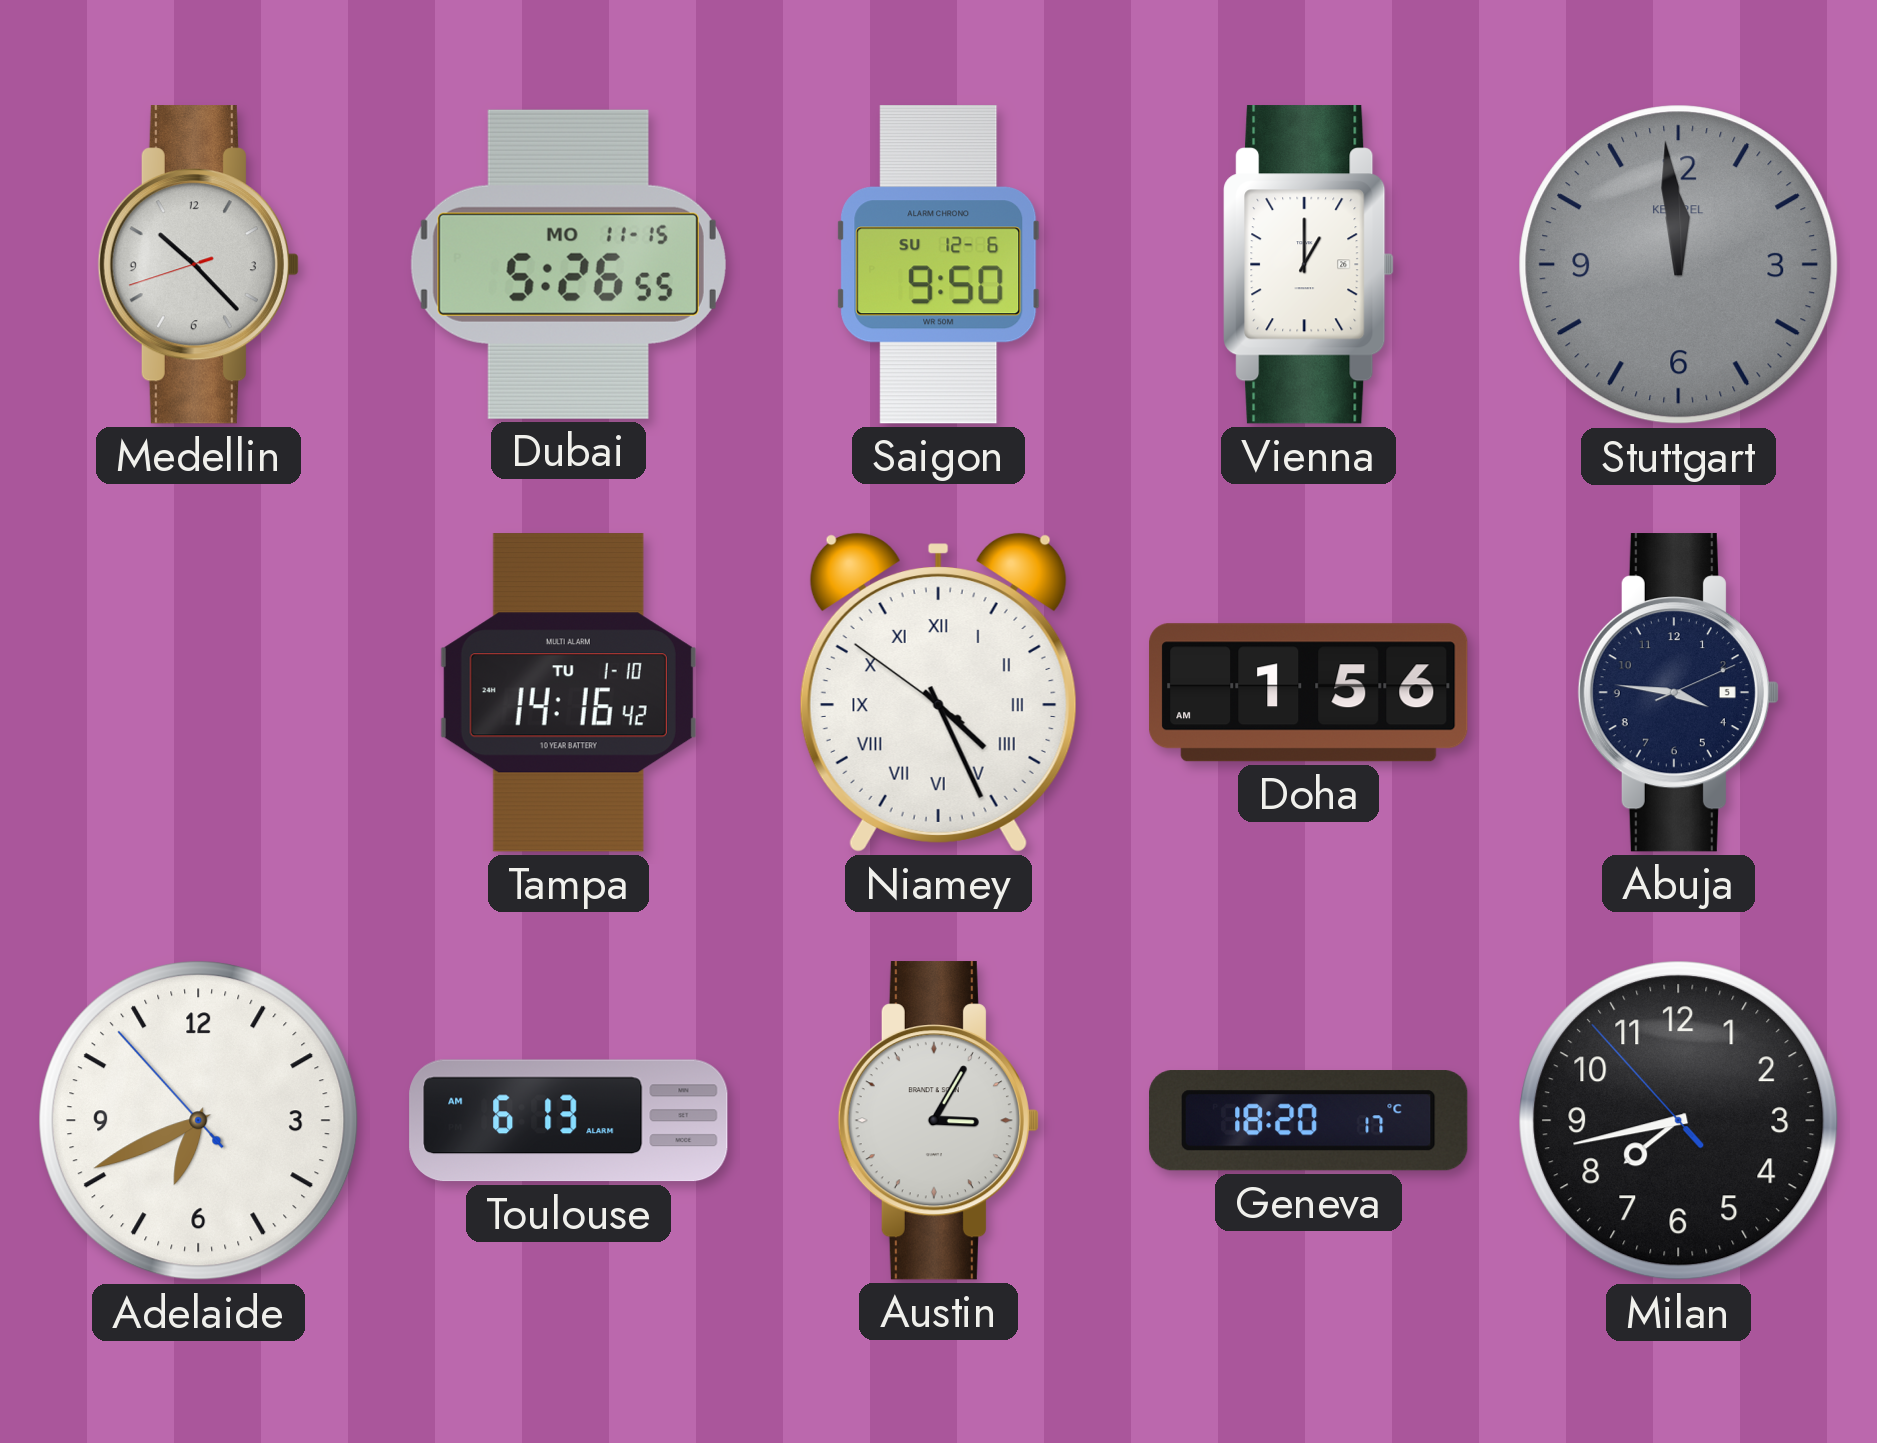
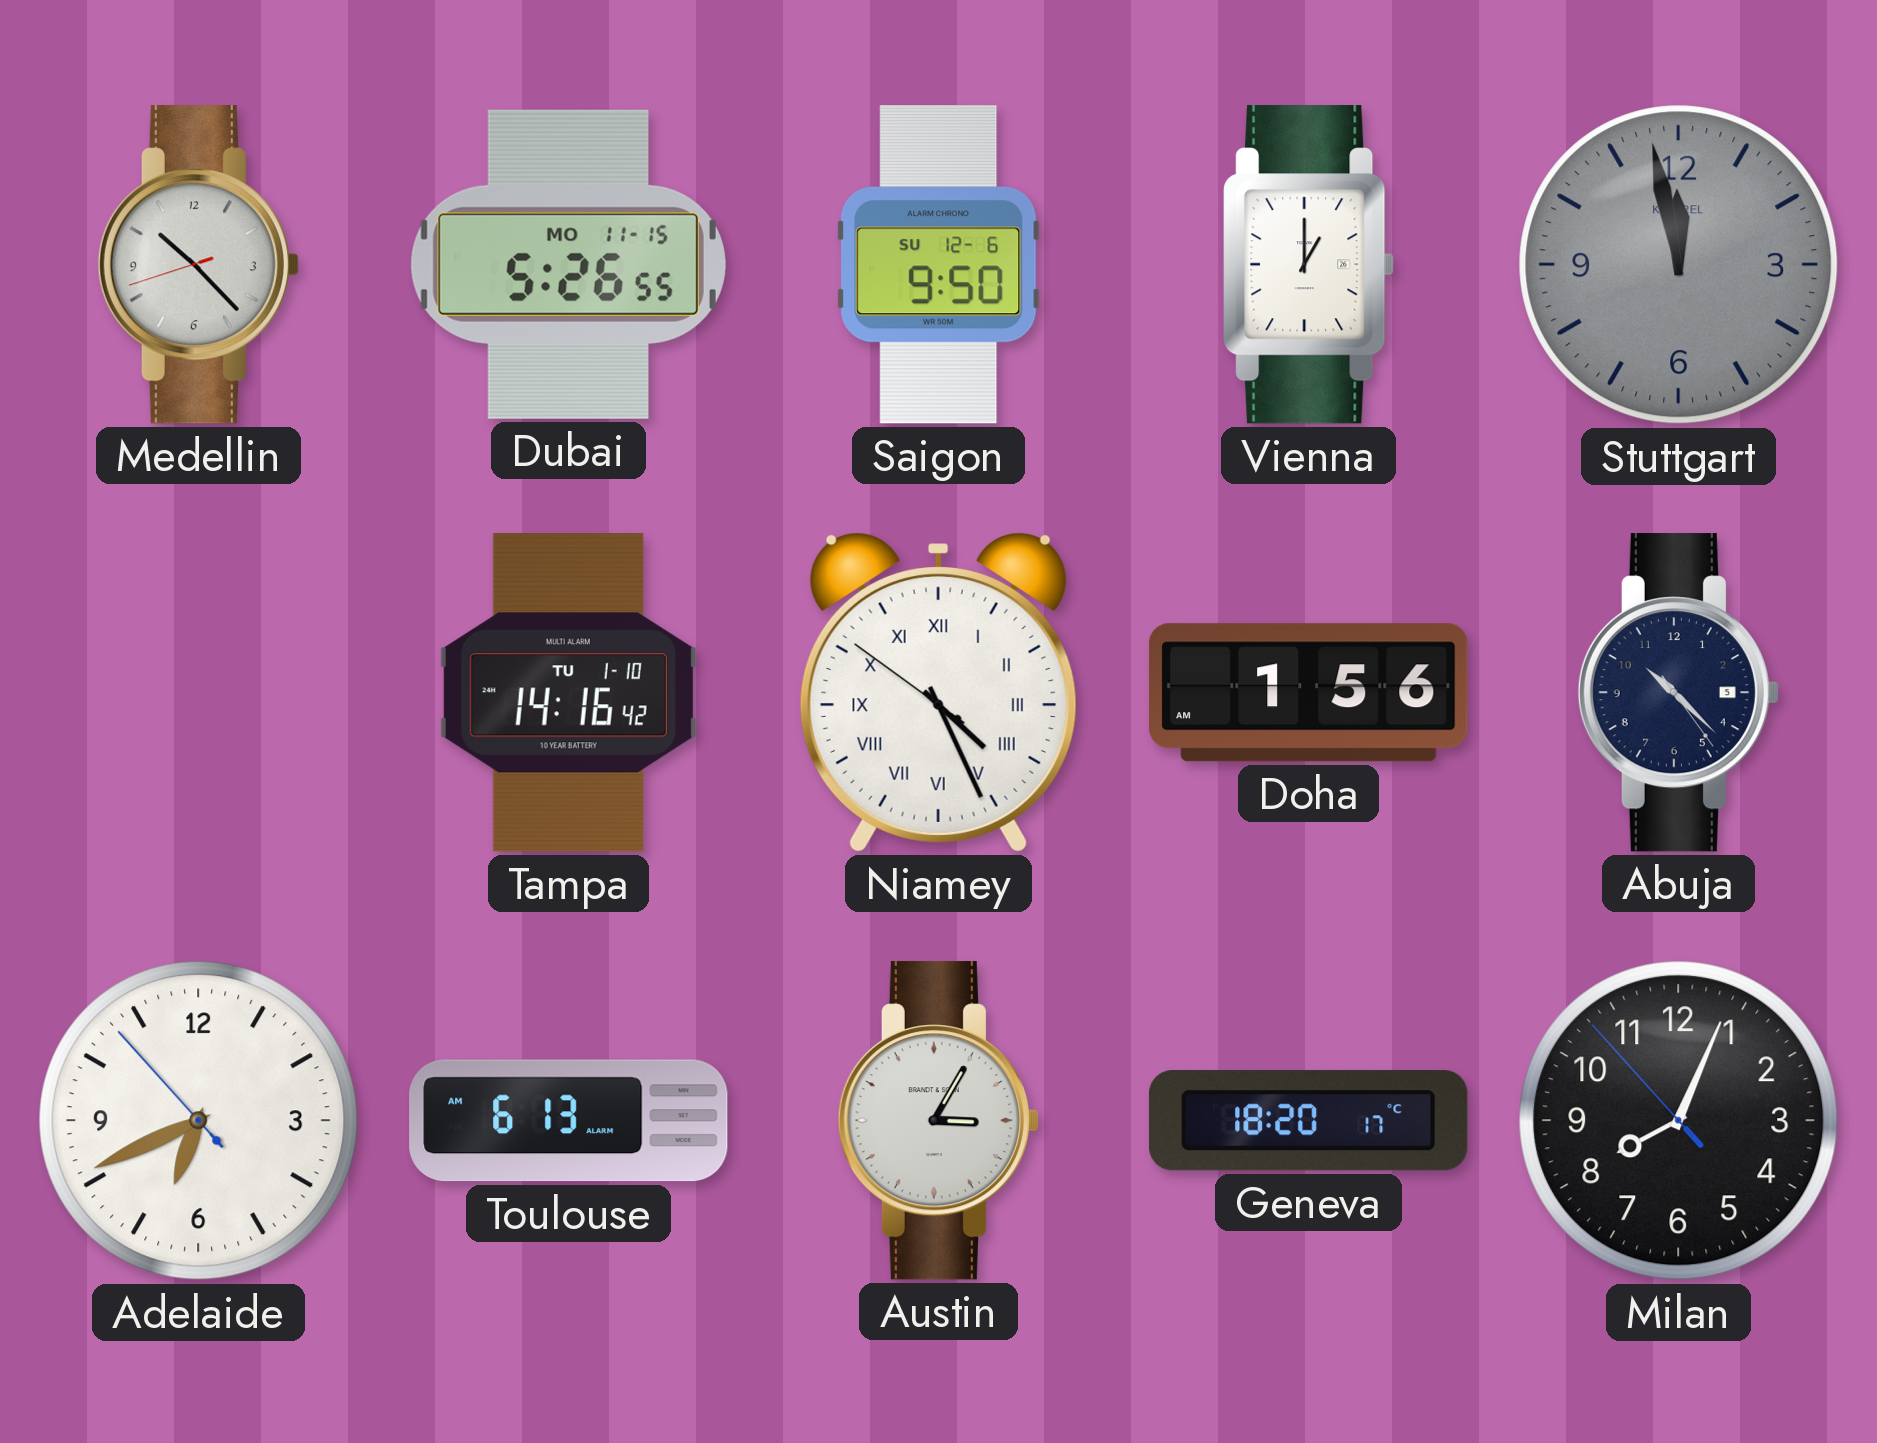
Stuttgart: 11:59 -> 11:58
Abuja: 3:46 -> 10:22
Milan: 7:42 -> 8:03
